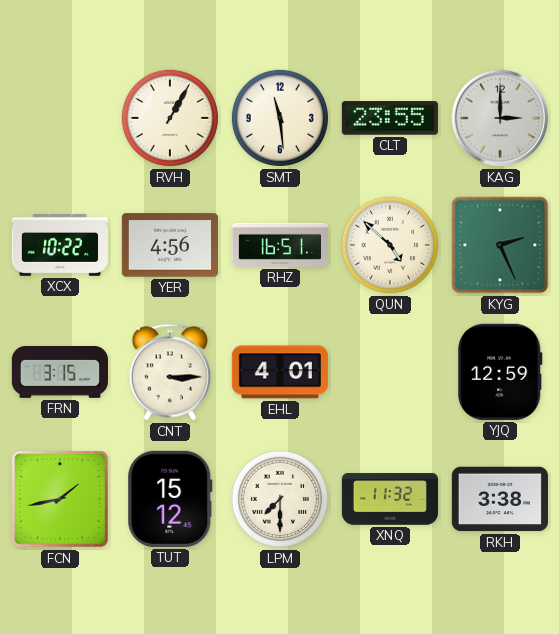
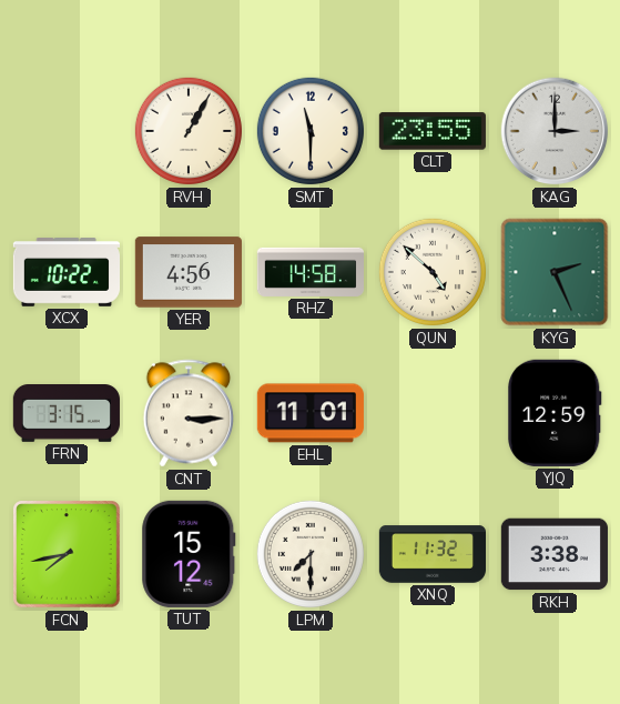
SMT: 11:29 -> 11:30
RHZ: 16:51 -> 14:58
EHL: 4:01 -> 11:01
FCN: 1:43 -> 7:43
